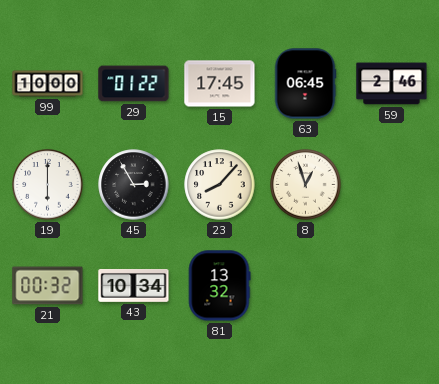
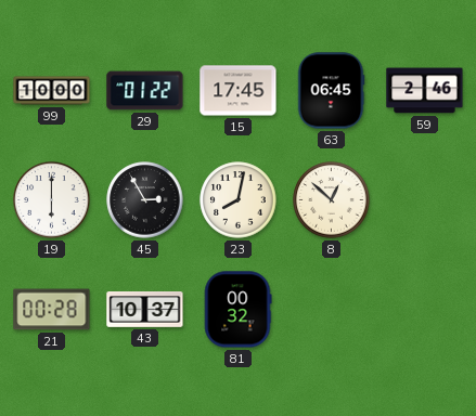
23: 8:07 -> 8:02
8: 12:57 -> 12:52
21: 00:32 -> 00:28
43: 10:34 -> 10:37
81: 13:32 -> 00:32
